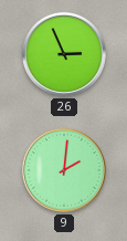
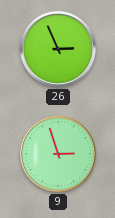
9: 2:01 -> 2:57
